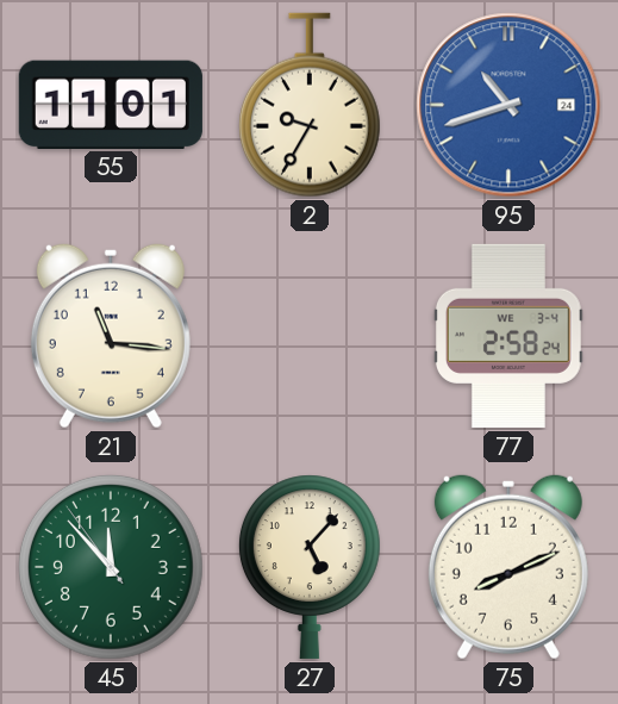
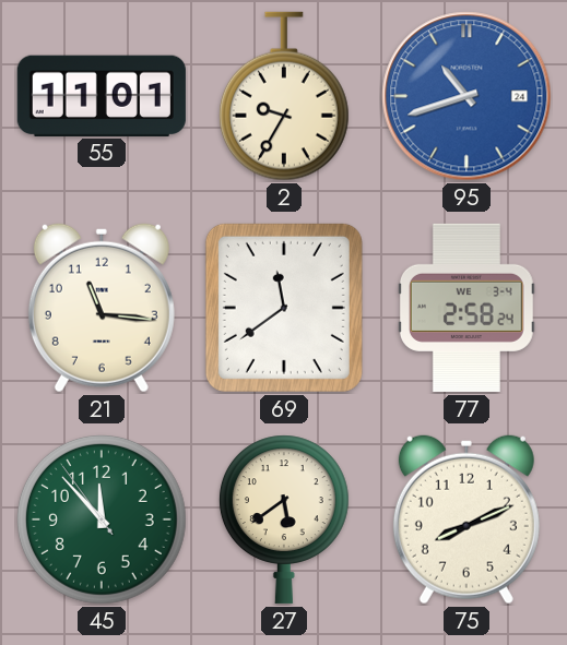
69: none -> 11:39
27: 5:07 -> 5:39
